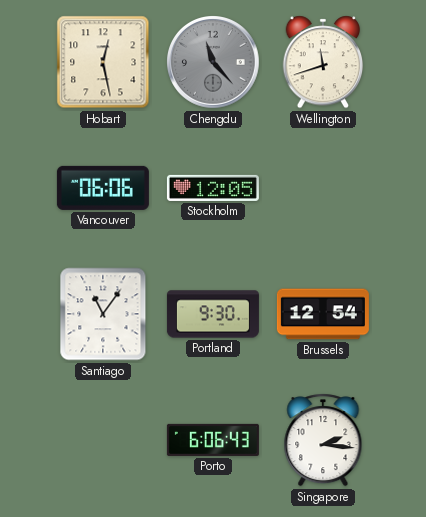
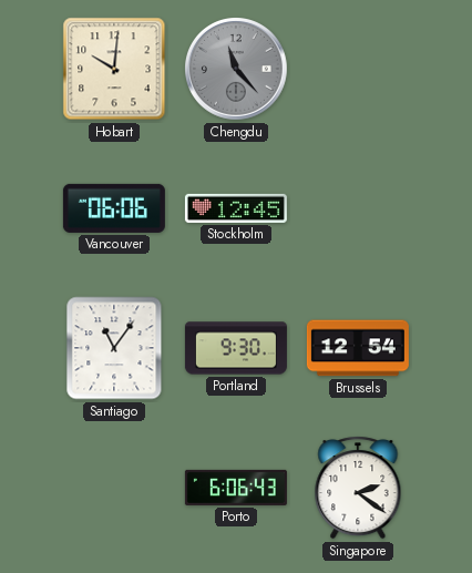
Hobart: 12:28 -> 10:01
Wellington: 11:42 -> none
Stockholm: 12:05 -> 12:45
Singapore: 2:16 -> 2:21
